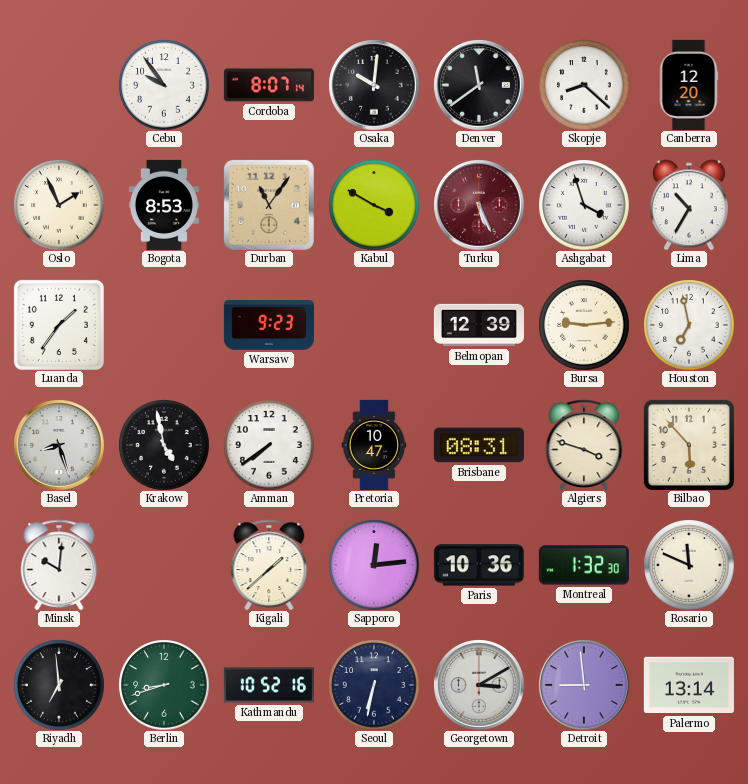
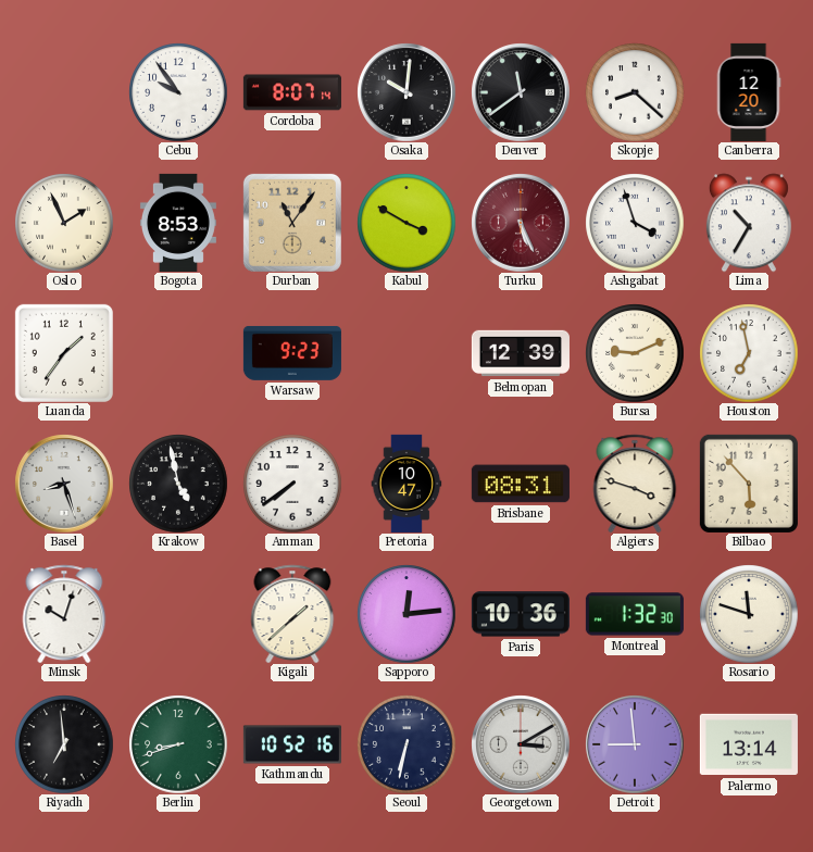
Bursa: 9:14 -> 9:11
Minsk: 10:01 -> 10:03
Rosario: 11:49 -> 11:48
